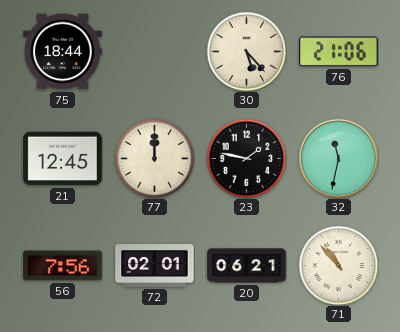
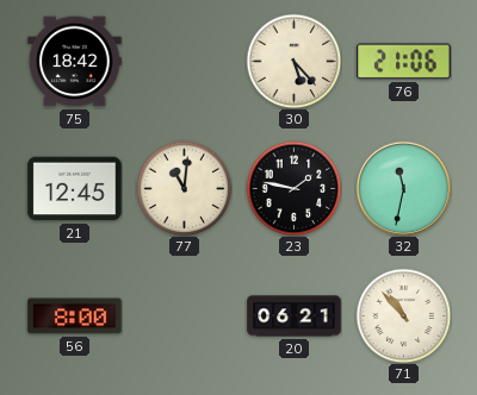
75: 18:44 -> 18:42
77: 12:00 -> 11:01
56: 7:56 -> 8:00
72: 02:01 -> none
